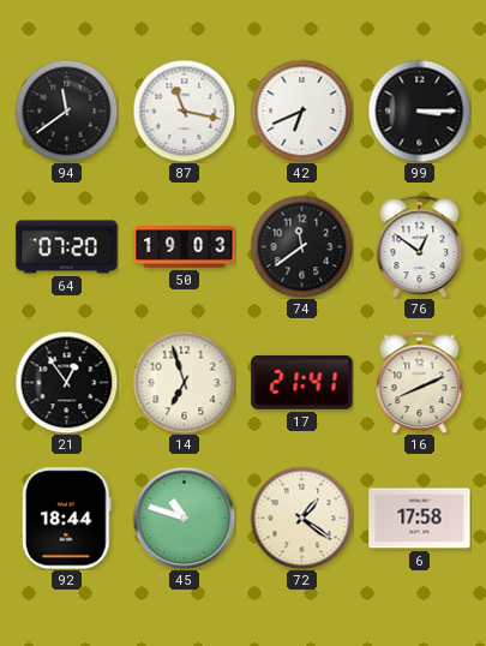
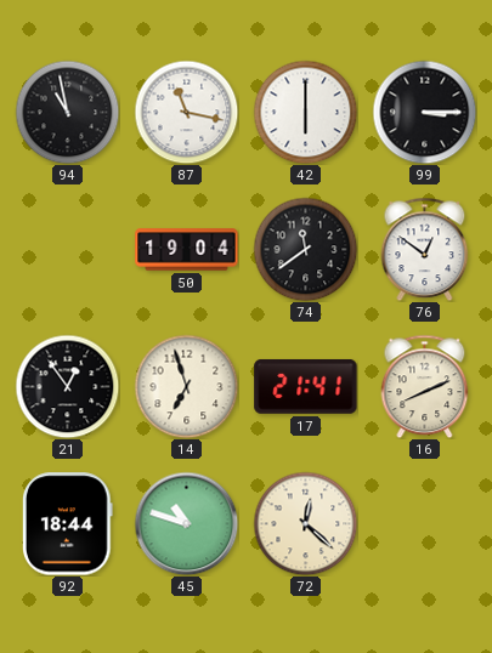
94: 11:39 -> 10:58
42: 6:41 -> 6:00
64: 07:20 -> none
50: 19:03 -> 19:04
72: 1:21 -> 12:22
6: 17:58 -> none
